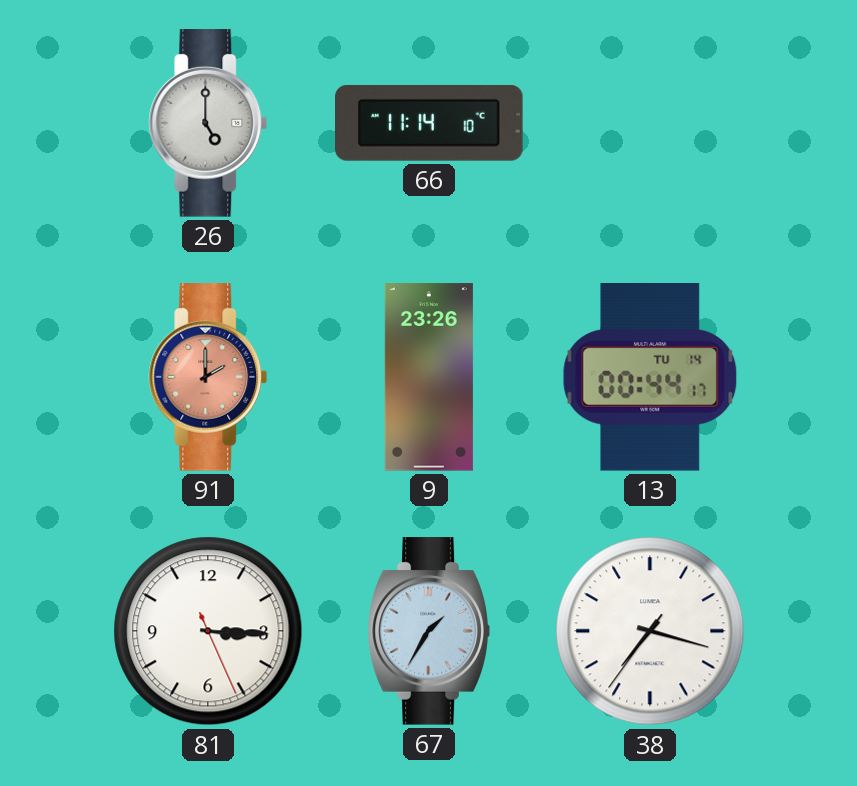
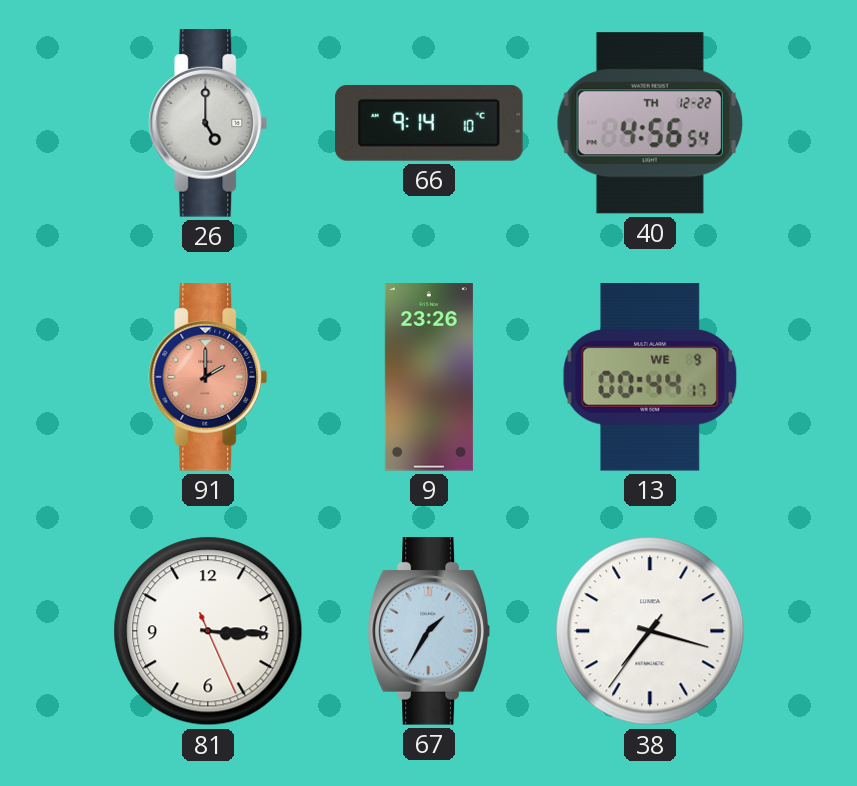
66: 11:14 -> 9:14
40: none -> 4:56
13 date: TU 14 -> WE 9
